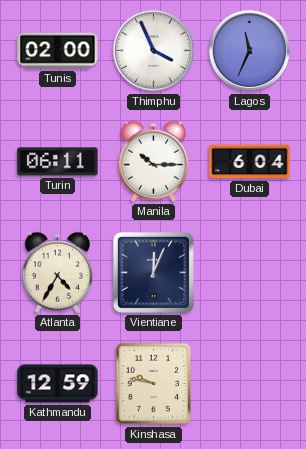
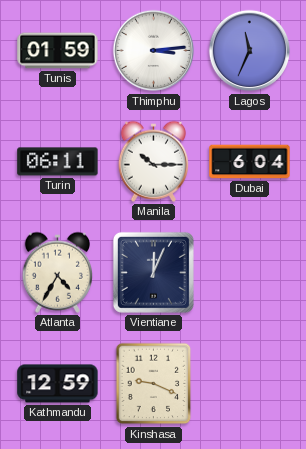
Tunis: 02:00 -> 01:59
Thimphu: 3:56 -> 3:14
Kinshasa: 9:47 -> 9:19
